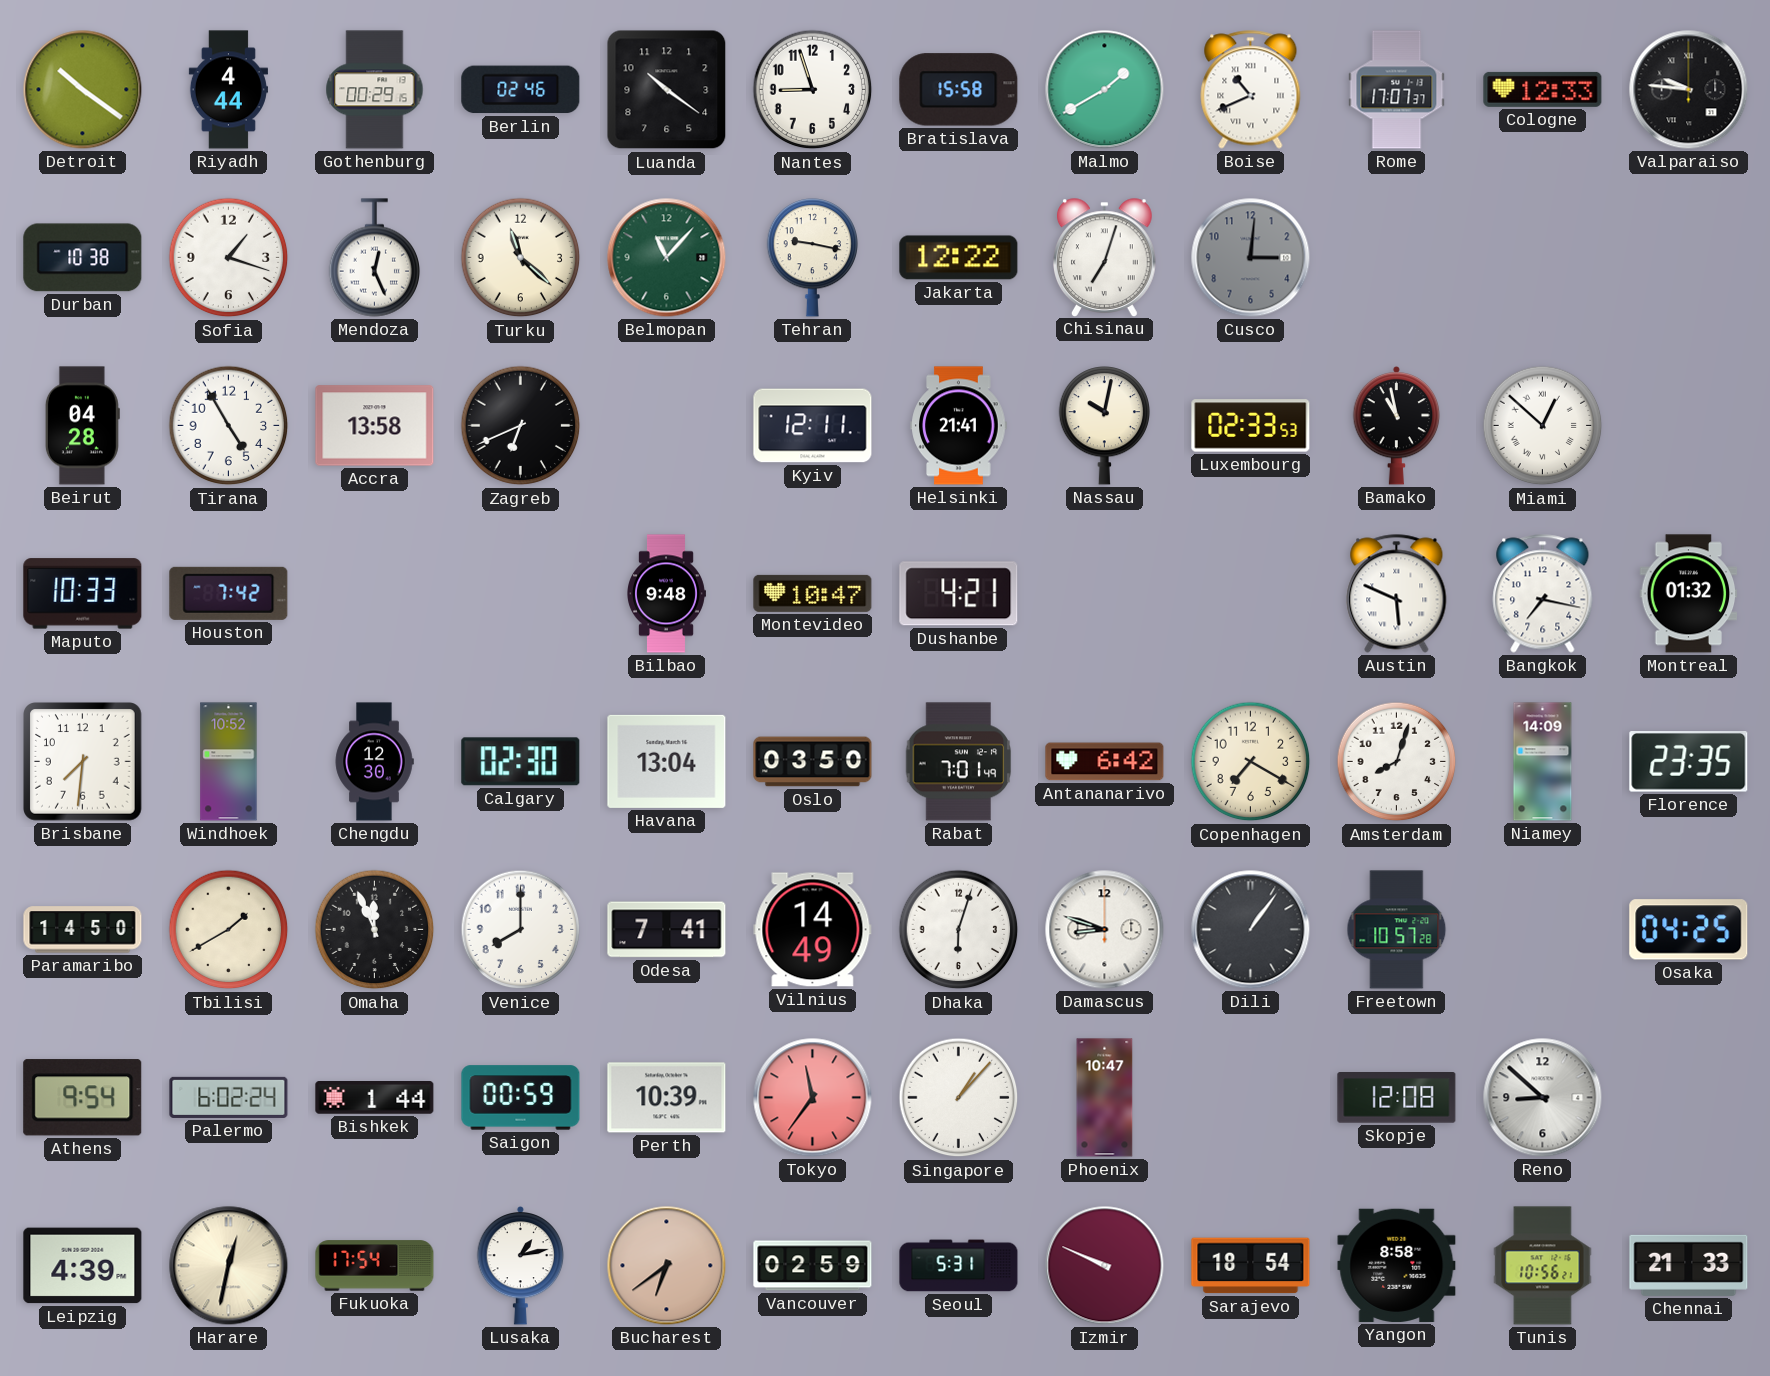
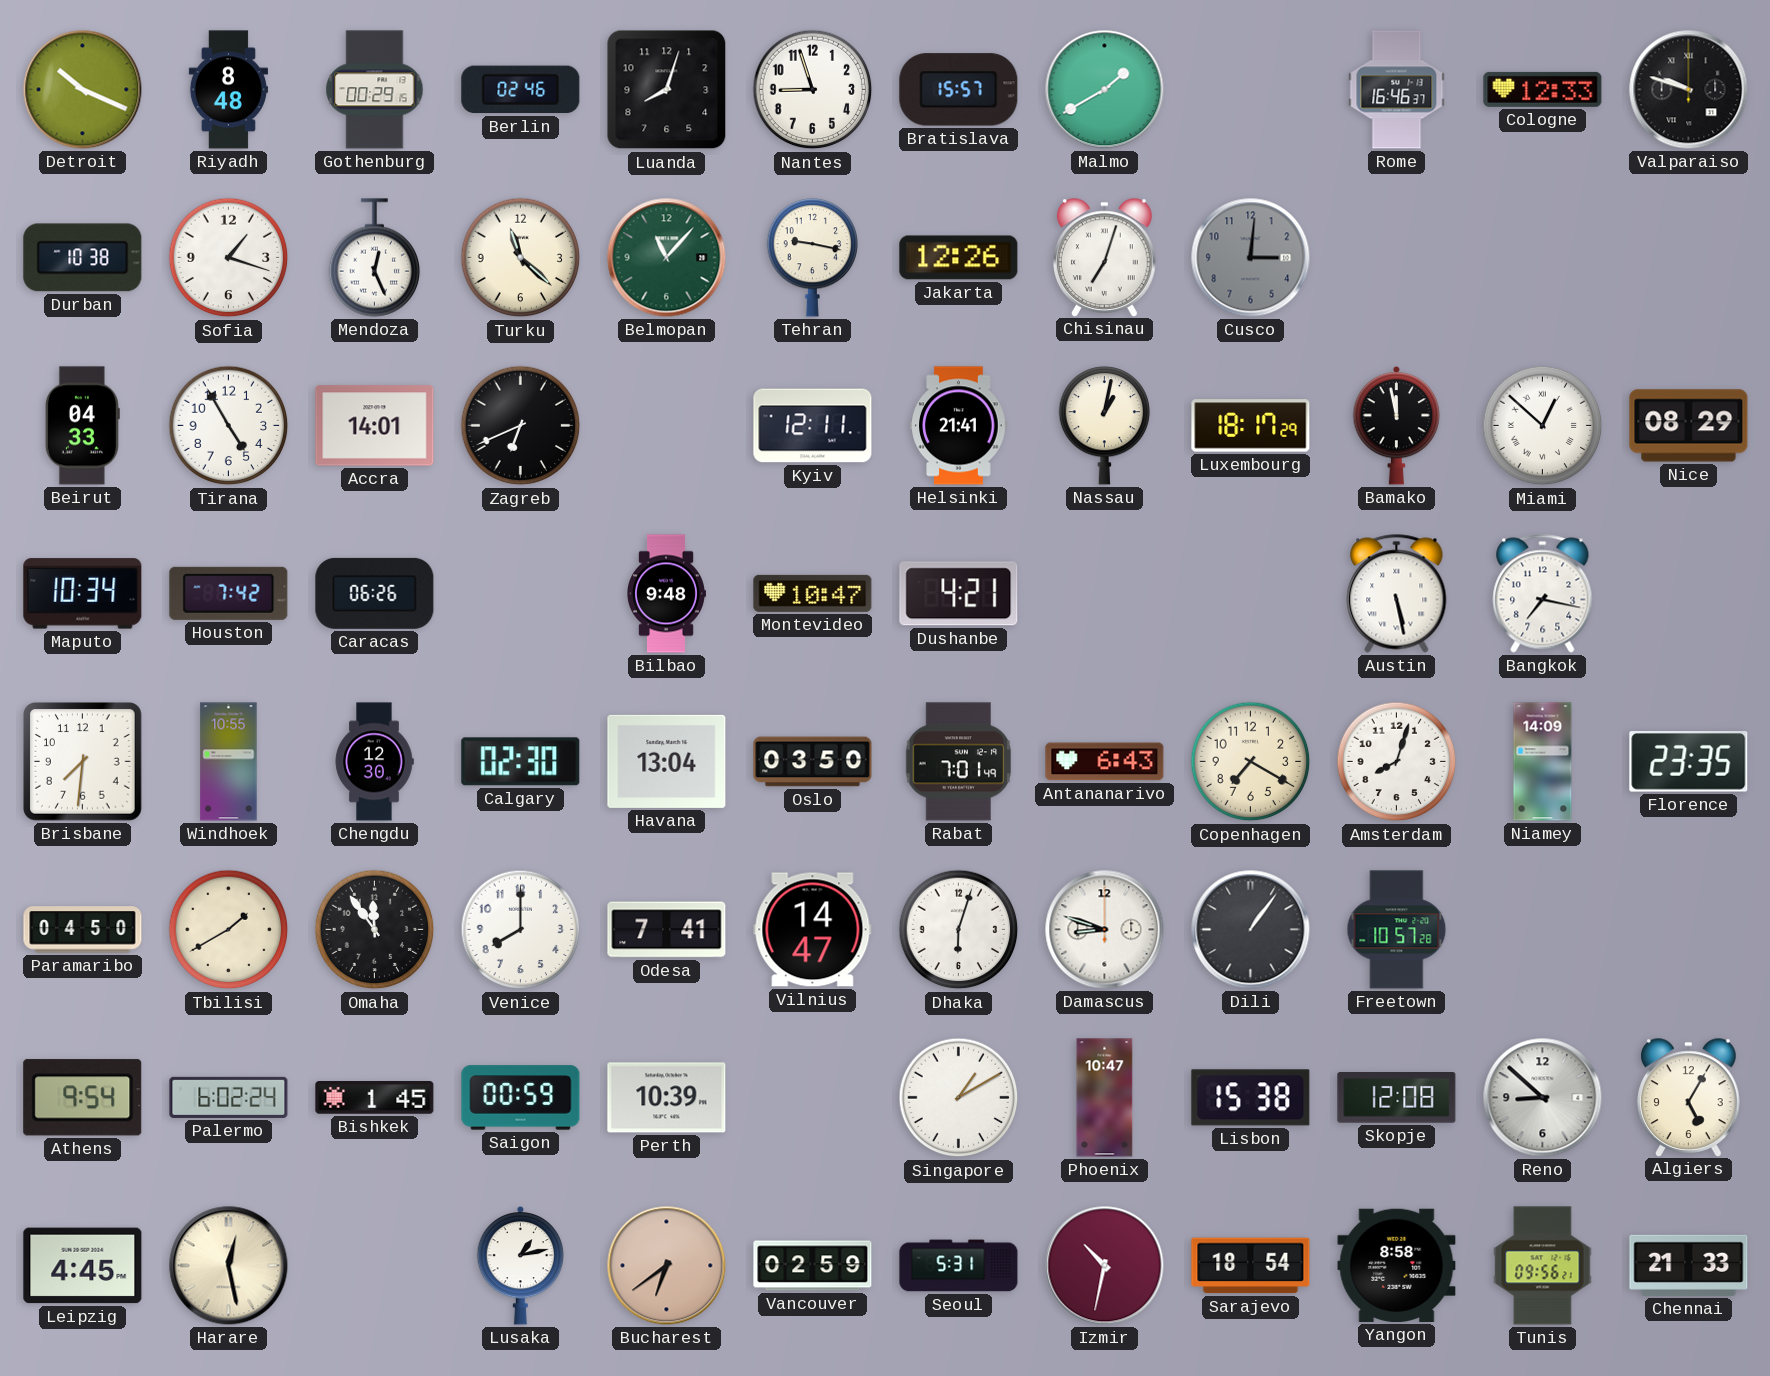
Detroit: 10:21 -> 10:19
Riyadh: 4:44 -> 8:48
Luanda: 10:21 -> 8:03
Bratislava: 15:58 -> 15:57
Boise: 10:41 -> none
Rome: 17:07 -> 16:46
Valparaiso: 9:46 -> 9:48
Jakarta: 12:22 -> 12:26
Beirut: 04:28 -> 04:33
Accra: 13:58 -> 14:01
Nassau: 10:02 -> 1:02
Luxembourg: 02:33 -> 18:17
Bamako: 10:58 -> 11:58
Nice: none -> 08:29
Maputo: 10:33 -> 10:34
Caracas: none -> 06:26
Austin: 5:49 -> 5:28
Montreal: 01:32 -> none
Windhoek: 10:52 -> 10:55
Antananarivo: 6:42 -> 6:43
Paramaribo: 14:50 -> 04:50
Omaha: 11:56 -> 11:54
Vilnius: 14:49 -> 14:47
Osaka: 04:25 -> none
Bishkek: 1:44 -> 1:45
Tokyo: 11:36 -> none
Singapore: 1:07 -> 1:10
Lisbon: none -> 15:38
Algiers: none -> 5:05
Leipzig: 4:39 -> 4:45
Harare: 12:32 -> 12:28
Fukuoka: 17:54 -> none
Izmir: 9:49 -> 10:32
Tunis: 10:56 -> 09:56
